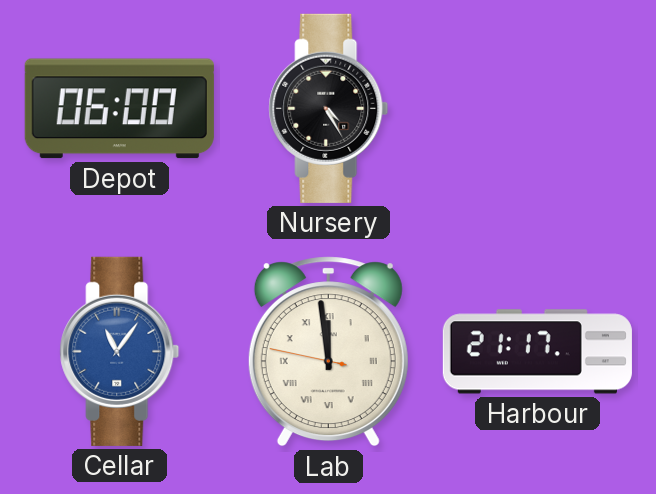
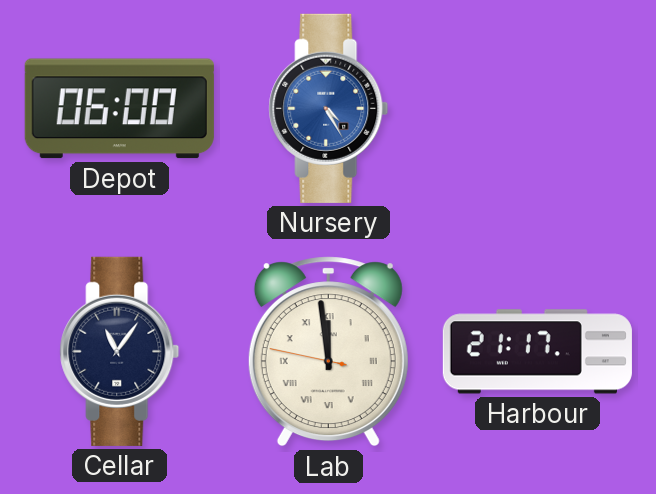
Nursery dial: black -> blue
Cellar dial: blue -> navy
